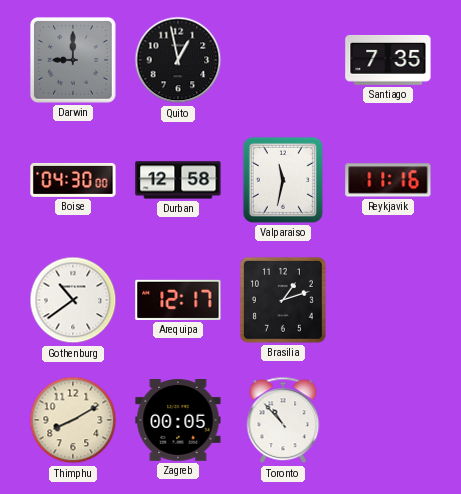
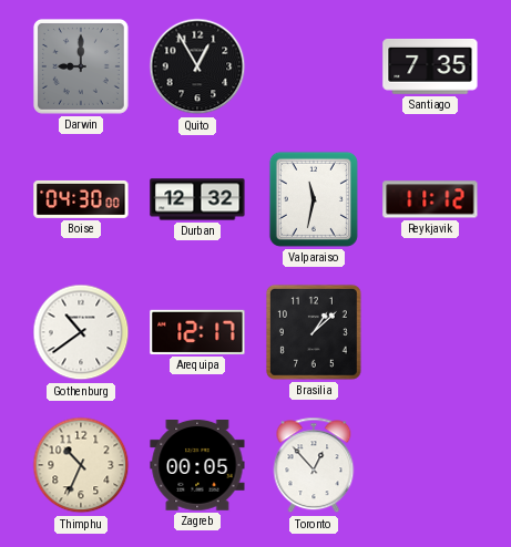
Quito: 12:58 -> 12:55
Durban: 12:58 -> 12:32
Reykjavik: 11:16 -> 11:12
Brasilia: 1:12 -> 1:08
Thimphu: 8:10 -> 10:34
Toronto: 10:53 -> 12:53
